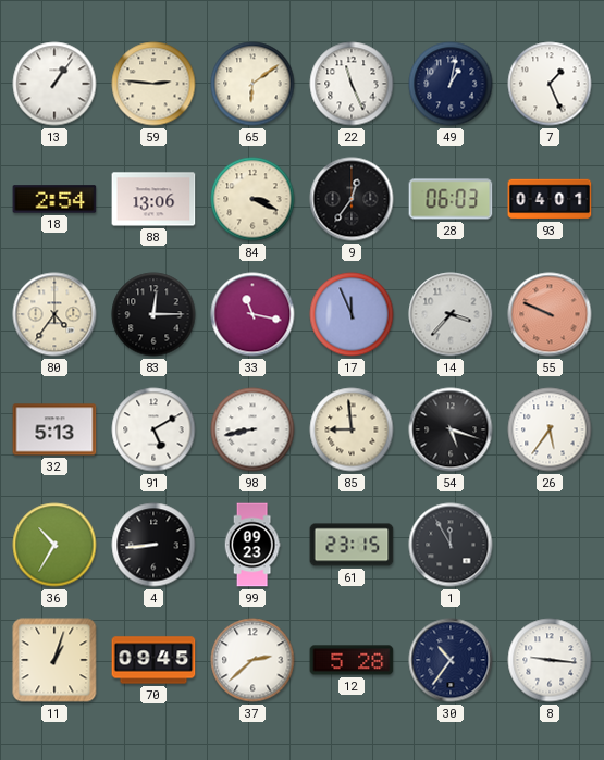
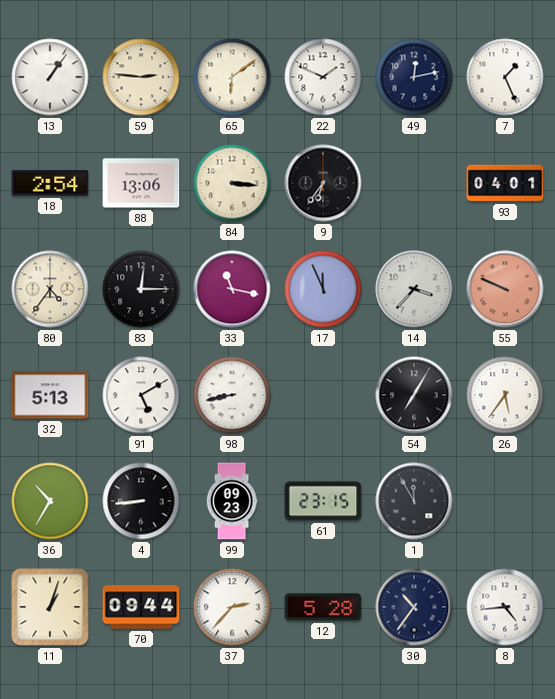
22: 11:26 -> 1:49
49: 1:02 -> 12:13
84: 3:19 -> 3:16
9: 12:36 -> 6:36
28: 06:03 -> none
85: 8:59 -> none
54: 5:18 -> 7:05
70: 09:45 -> 09:44
37: 2:38 -> 2:37
8: 9:16 -> 4:44
